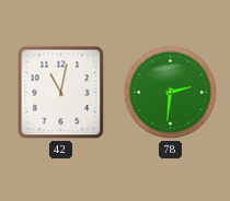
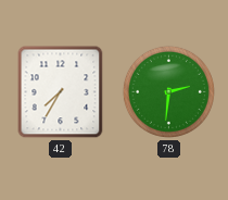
42: 11:02 -> 7:35
